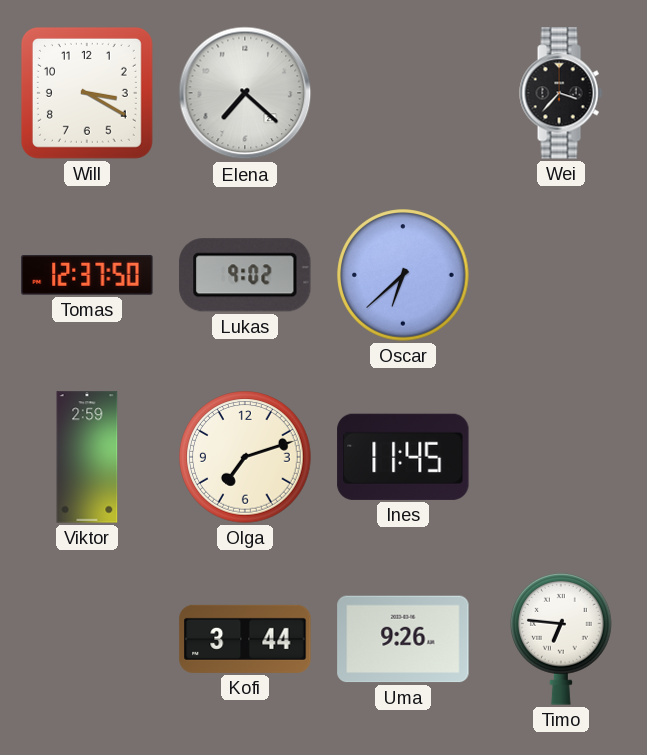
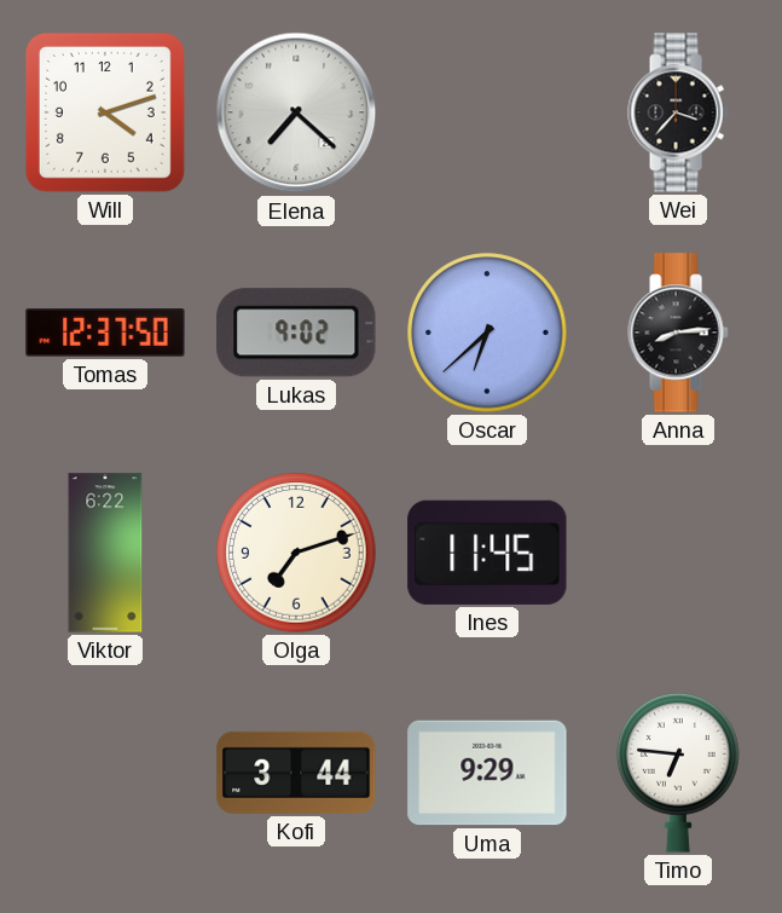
Will: 3:20 -> 4:12
Anna: none -> 8:14
Viktor: 2:59 -> 6:22
Uma: 9:26 -> 9:29
